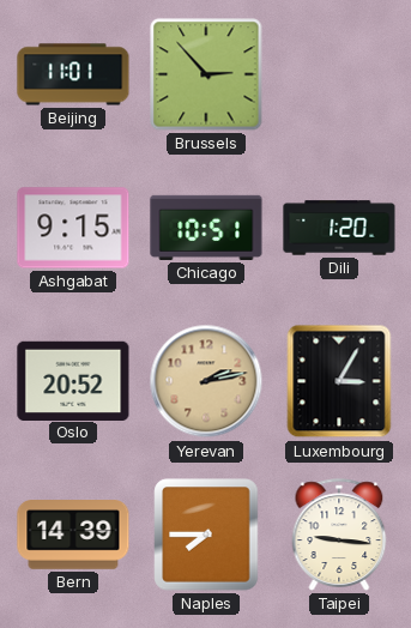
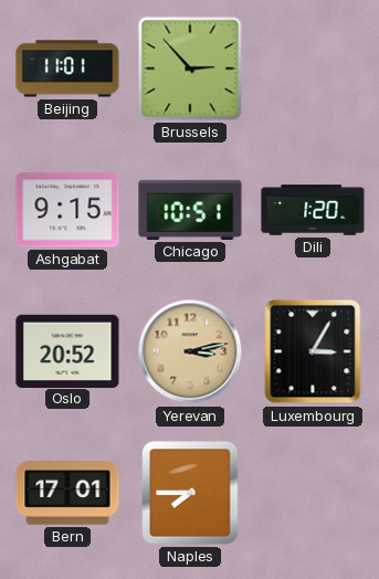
Yerevan: 2:13 -> 3:13
Bern: 14:39 -> 17:01
Taipei: 9:16 -> none
